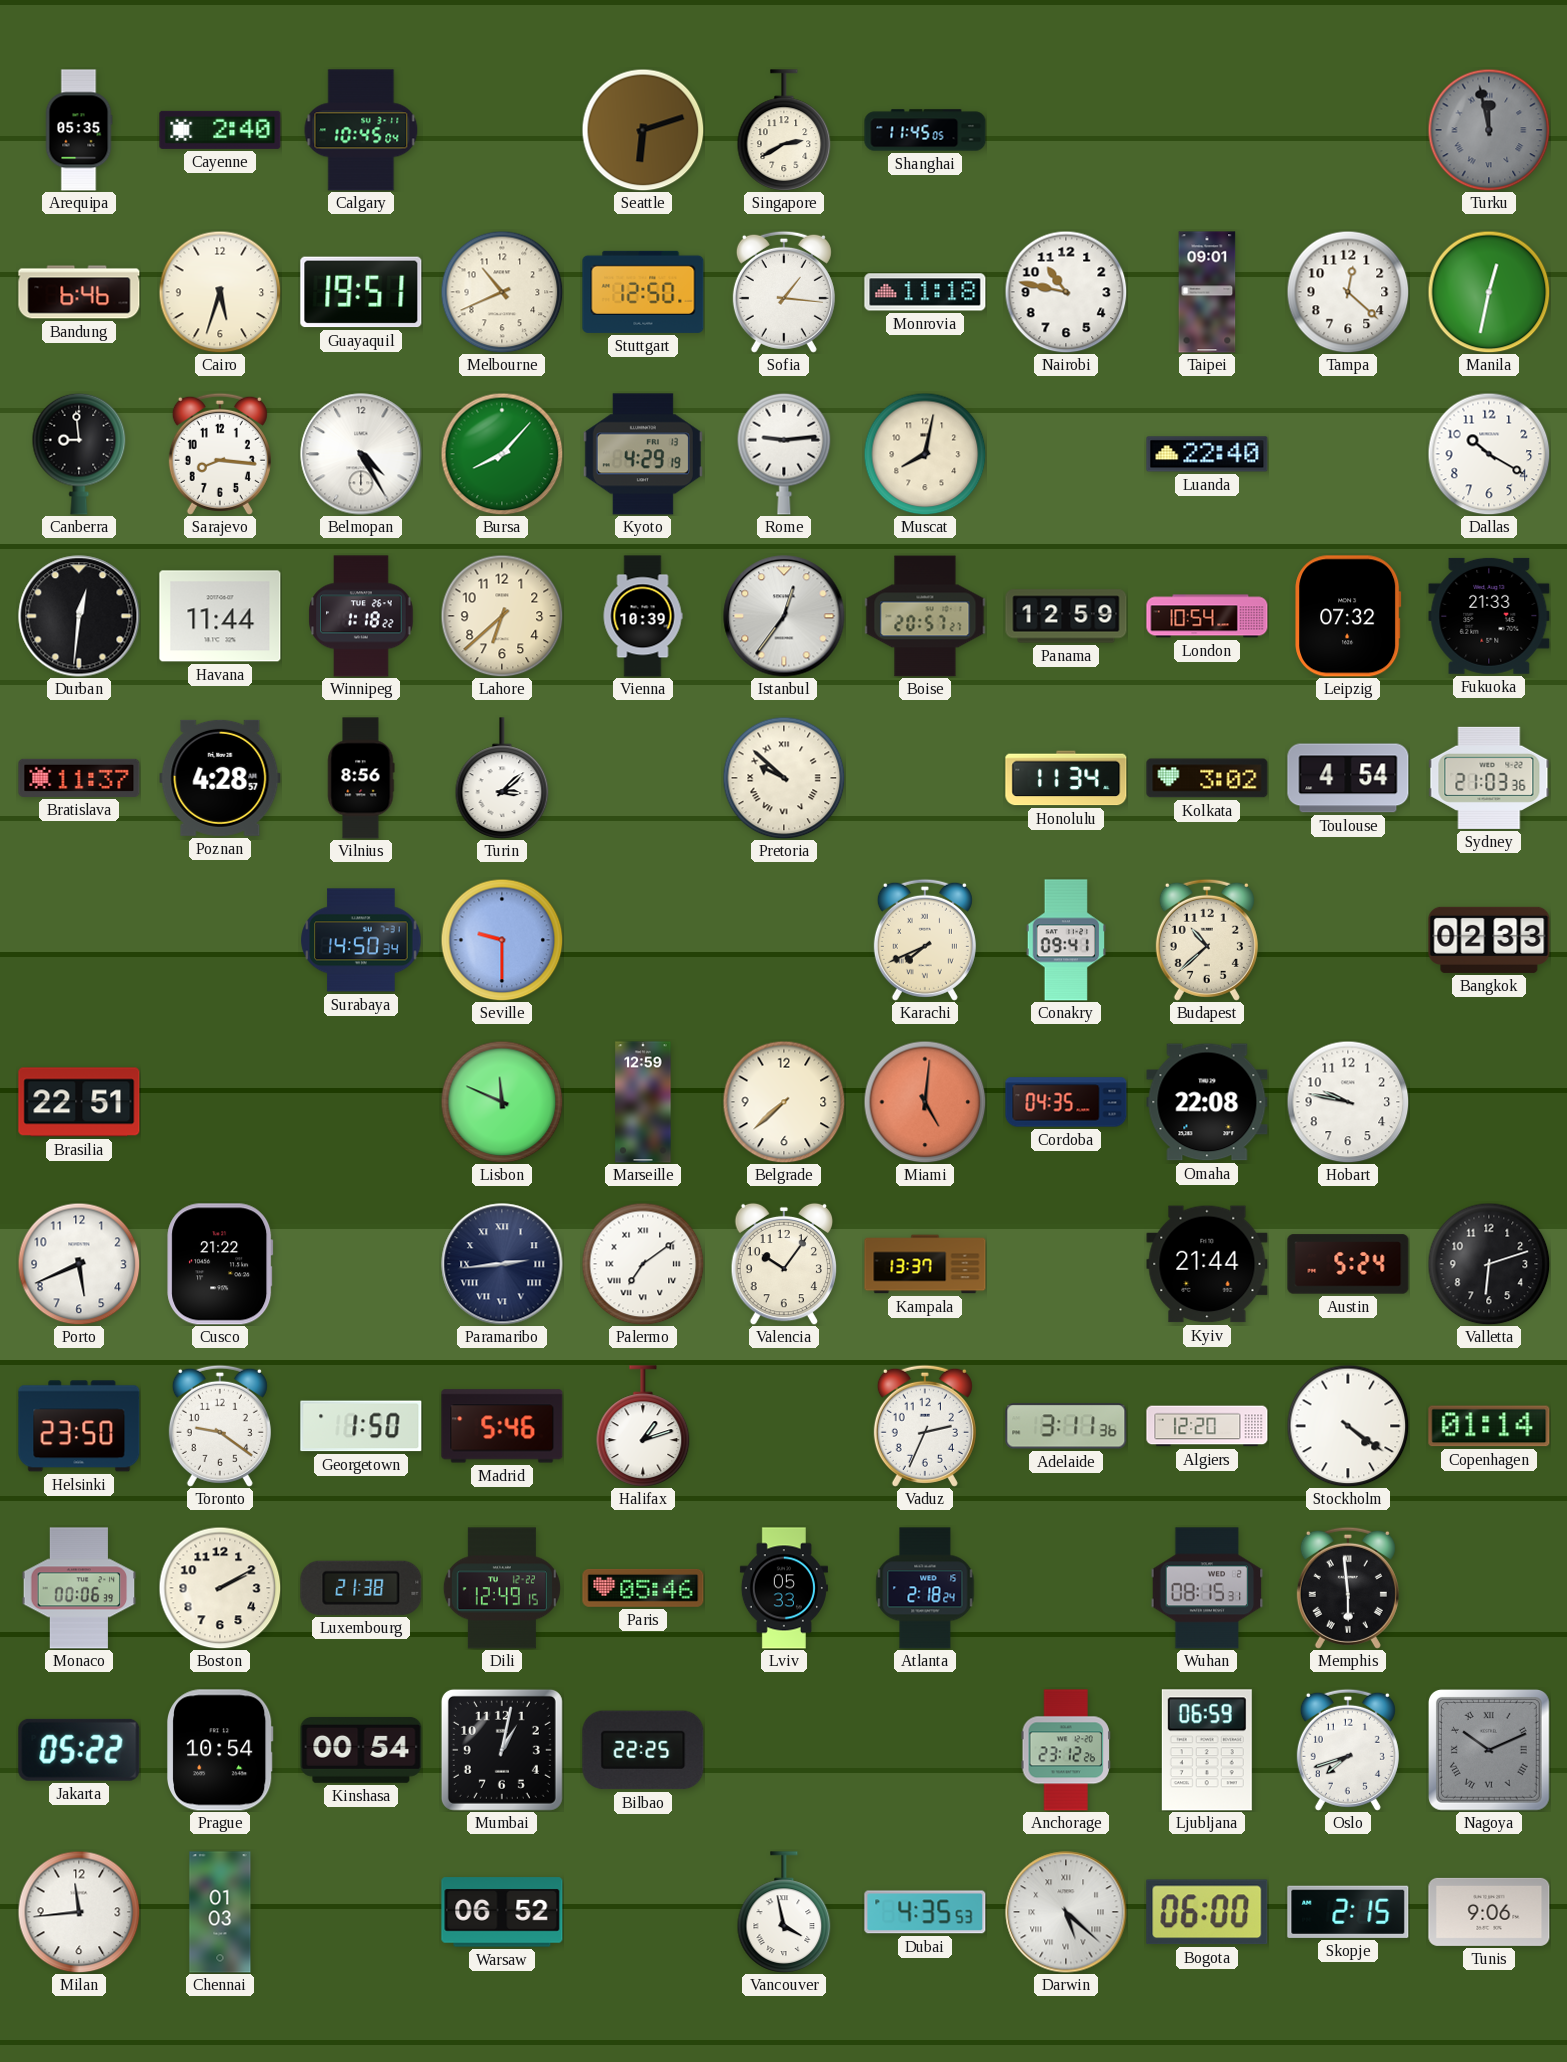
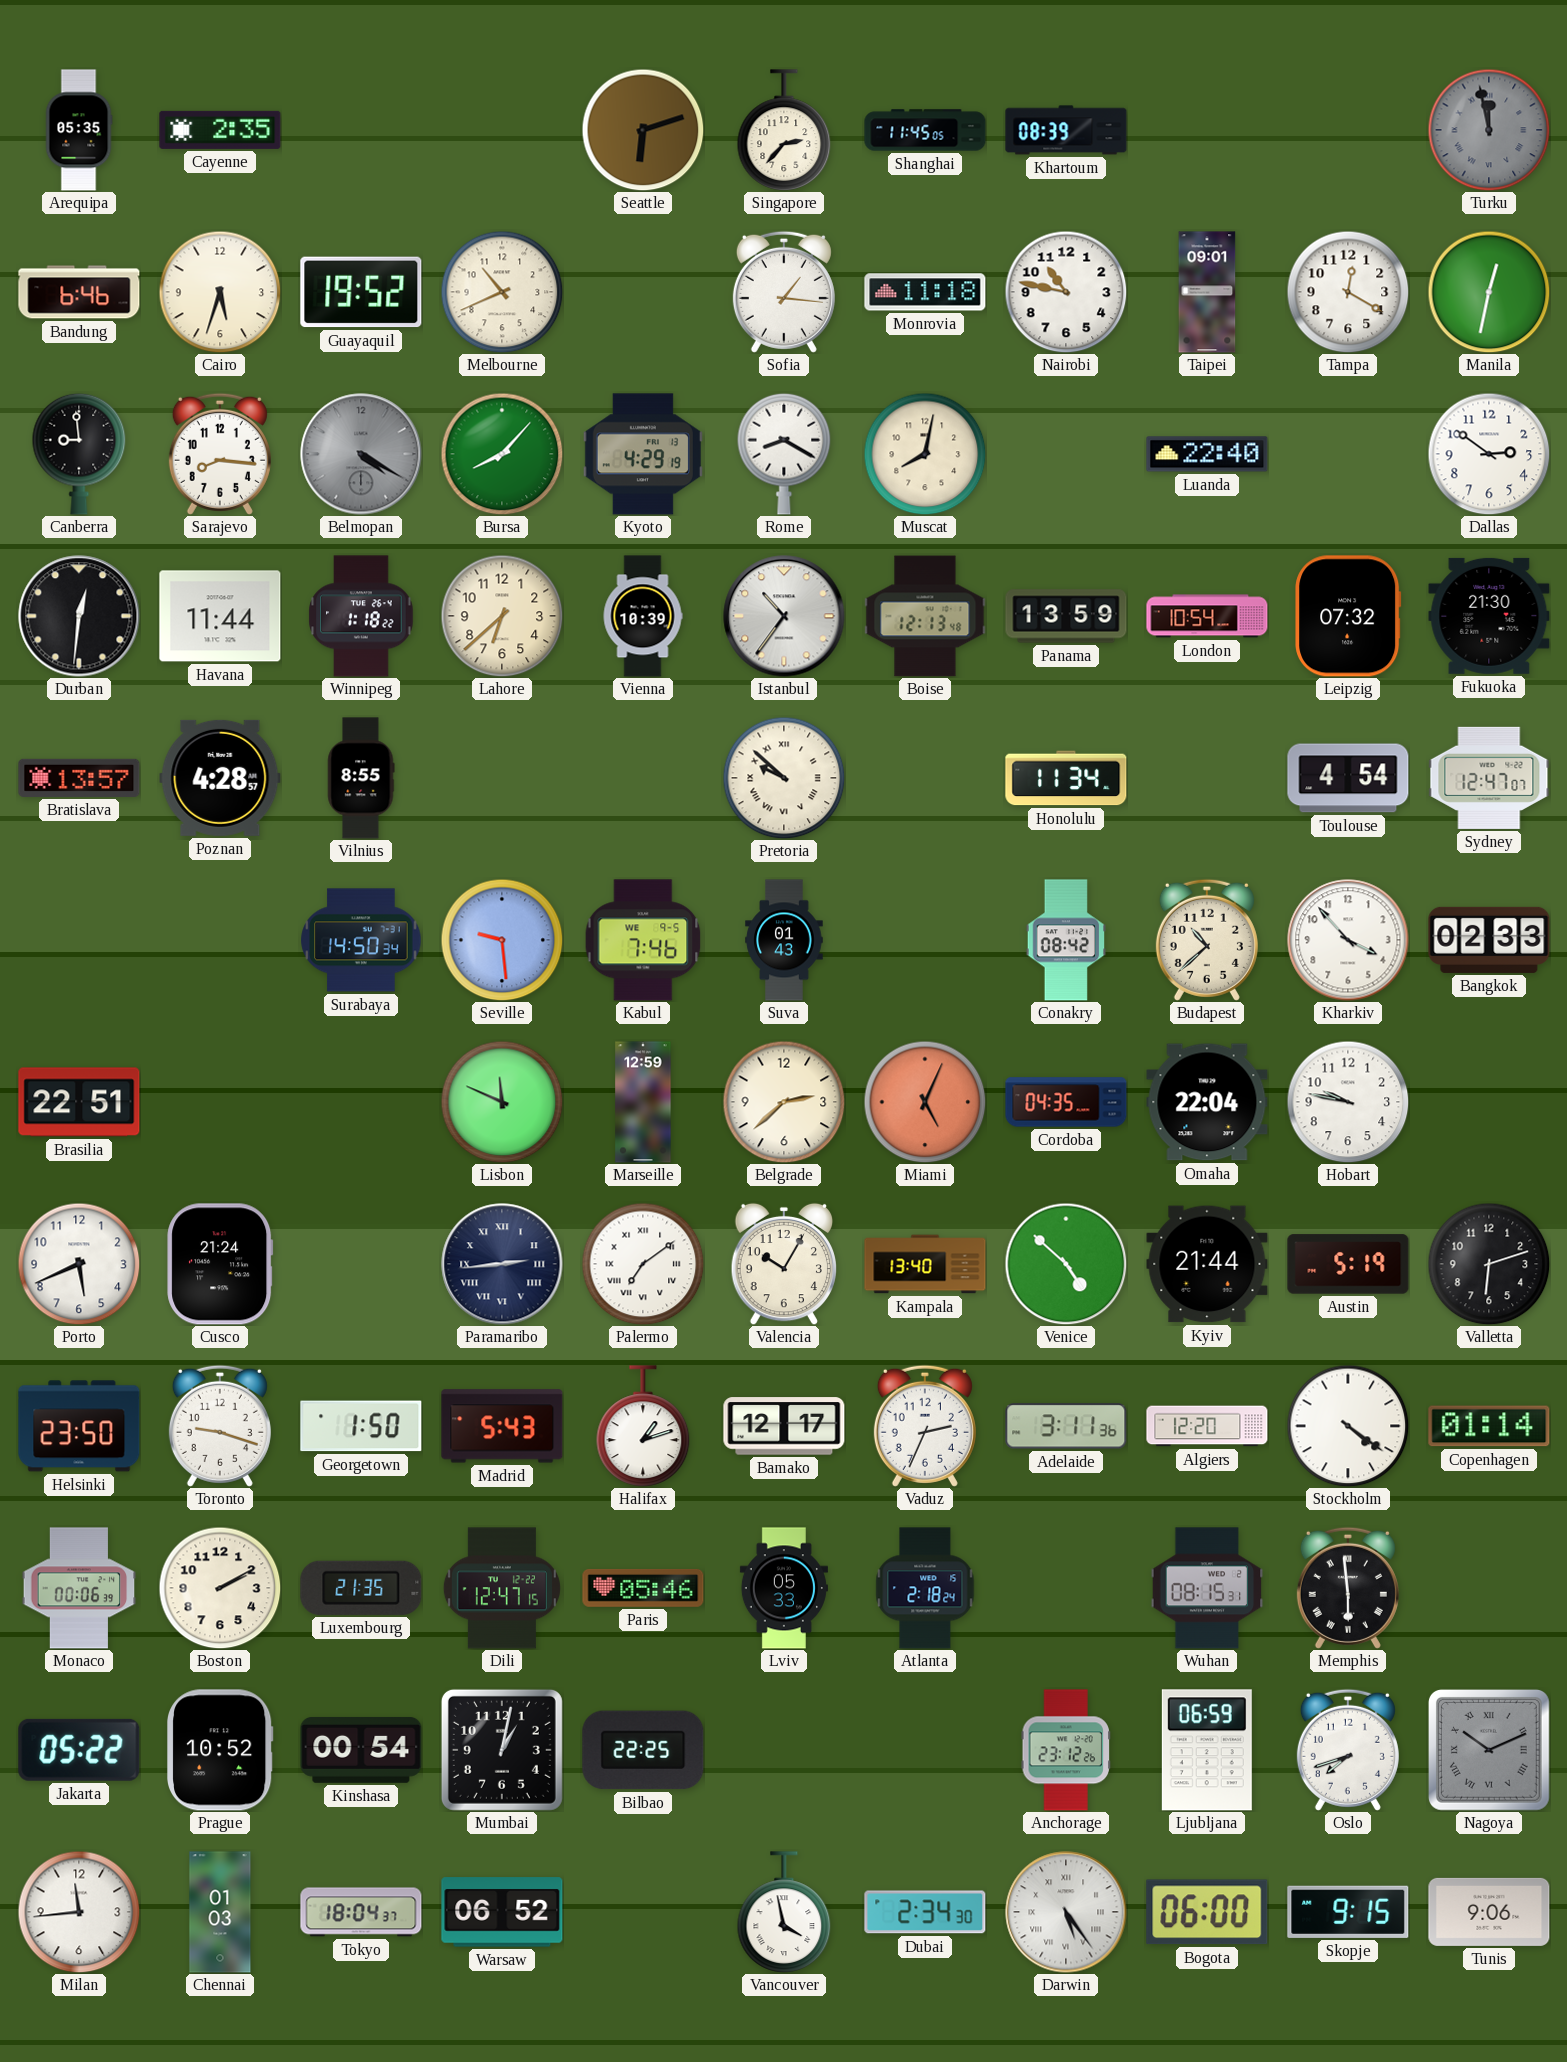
Cayenne: 2:40 -> 2:35
Calgary: 10:45 -> none
Singapore: 2:40 -> 2:37
Khartoum: none -> 08:39
Guayaquil: 19:51 -> 19:52
Stuttgart: 12:50 -> none
Tampa: 12:22 -> 12:20
Belmopan: 4:25 -> 4:20
Belmopan dial: white -> grey
Rome: 9:14 -> 8:20
Dallas: 10:20 -> 2:51
Istanbul: 12:36 -> 10:36
Boise: 20:57 -> 12:13
Panama: 12:59 -> 13:59
Fukuoka: 21:33 -> 21:30
Bratislava: 11:37 -> 13:57
Vilnius: 8:56 -> 8:55
Turin: 3:08 -> none
Kolkata: 3:02 -> none
Sydney: 21:03 -> 12:47
Seville: 9:30 -> 9:29
Kabul: none -> 7:46
Suva: none -> 01:43
Karachi: 7:41 -> none
Conakry: 09:41 -> 08:42
Kharkiv: none -> 3:53
Belgrade: 7:38 -> 2:38
Miami: 5:01 -> 5:04
Omaha: 22:08 -> 22:04
Cusco: 21:22 -> 21:24
Valencia: 10:06 -> 10:05
Kampala: 13:37 -> 13:40
Venice: none -> 4:52
Austin: 5:24 -> 5:19
Toronto: 9:21 -> 9:18
Madrid: 5:46 -> 5:43
Bamako: none -> 12:17
Luxembourg: 21:38 -> 21:35
Dili: 12:49 -> 12:47
Prague: 10:54 -> 10:52
Tokyo: none -> 18:04
Dubai: 4:35 -> 2:34
Darwin: 5:22 -> 5:24
Skopje: 2:15 -> 9:15
